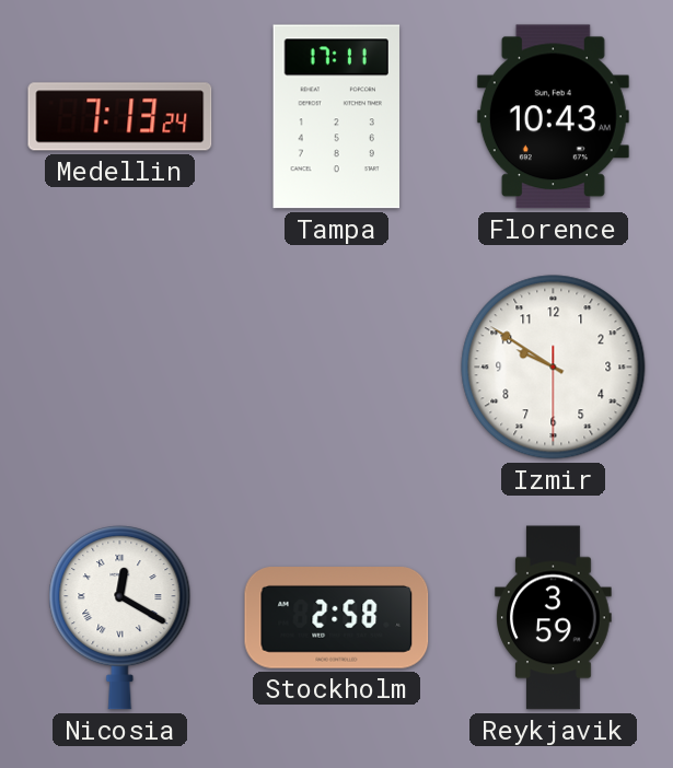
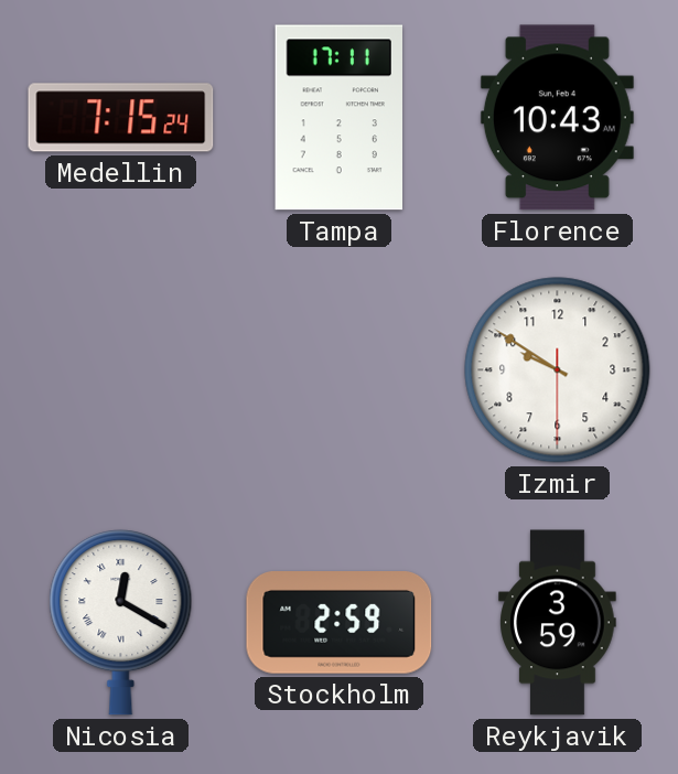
Medellin: 7:13 -> 7:15
Stockholm: 2:58 -> 2:59
